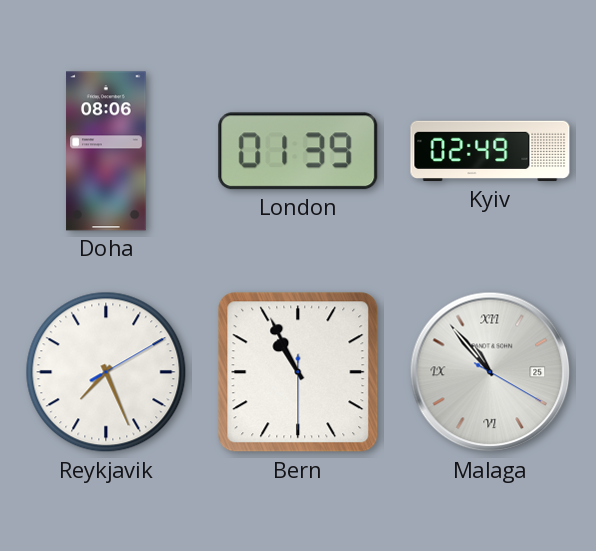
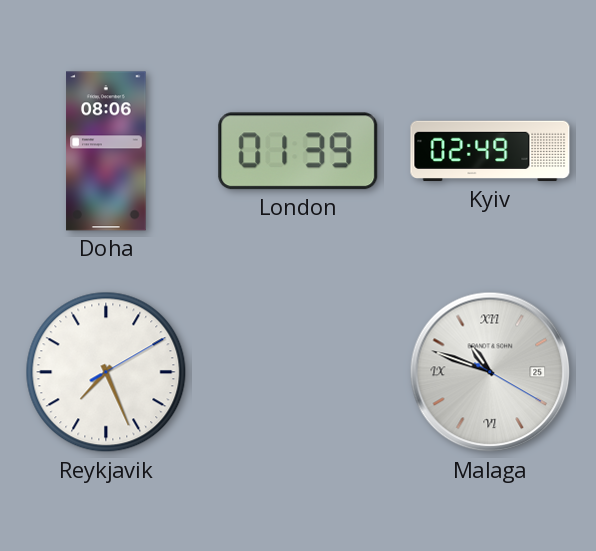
Bern: 10:55 -> none
Malaga: 10:53 -> 10:48
